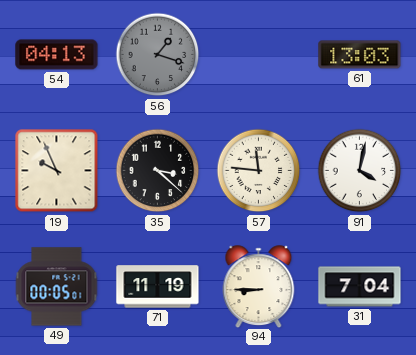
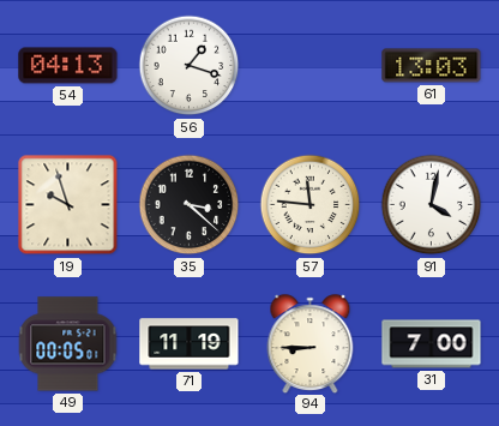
56 dial: grey -> white
19: 9:56 -> 9:57
31: 7:04 -> 7:00
